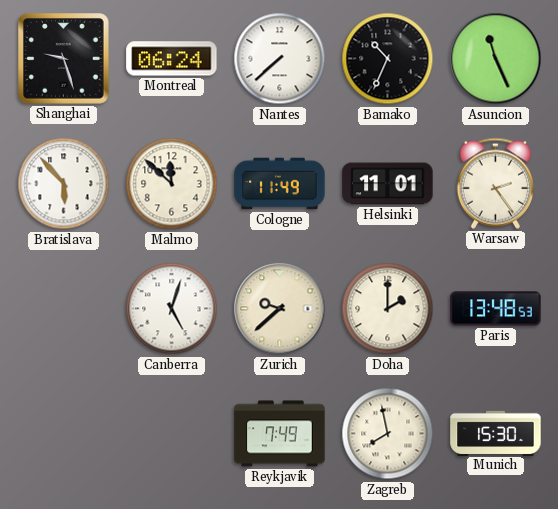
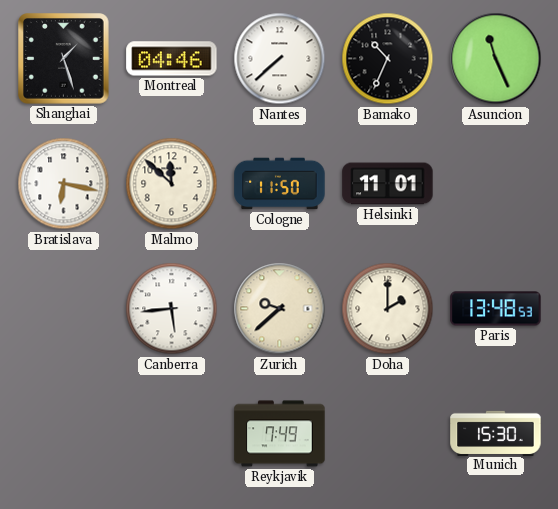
Shanghai: 9:27 -> 1:27
Montreal: 06:24 -> 04:46
Bratislava: 5:53 -> 6:17
Cologne: 11:49 -> 11:50
Warsaw: 2:24 -> none
Canberra: 5:03 -> 5:44
Zagreb: 7:58 -> none
